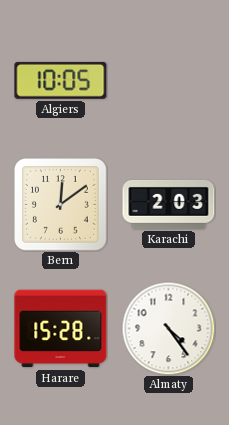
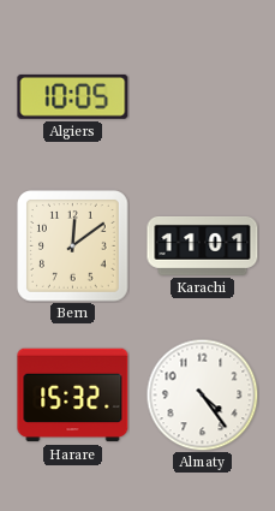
Karachi: 2:03 -> 11:01
Harare: 15:28 -> 15:32
